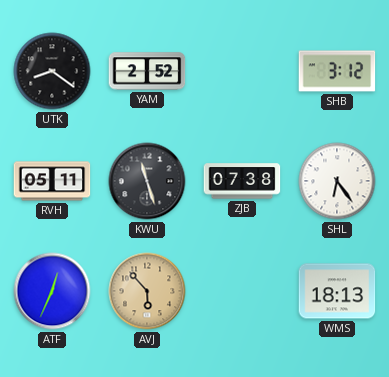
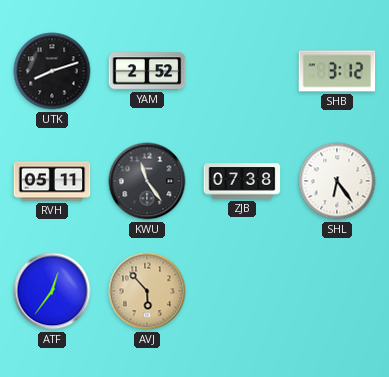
UTK: 8:21 -> 8:12
KWU: 11:27 -> 11:24
ATF: 12:34 -> 12:36
WMS: 18:13 -> none
